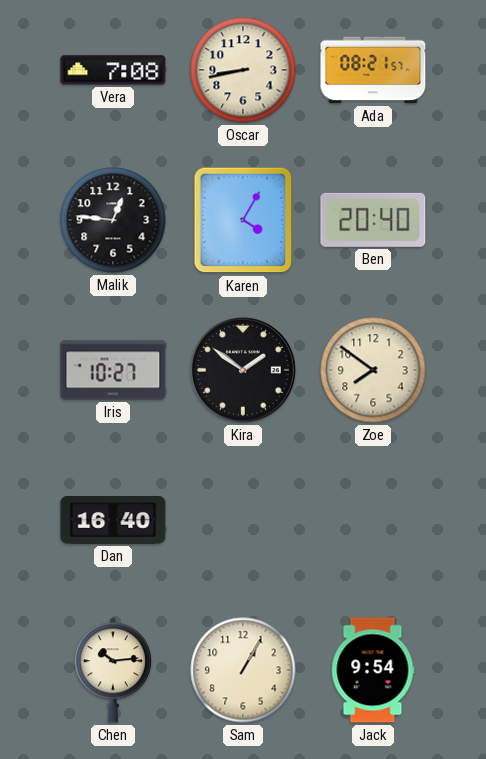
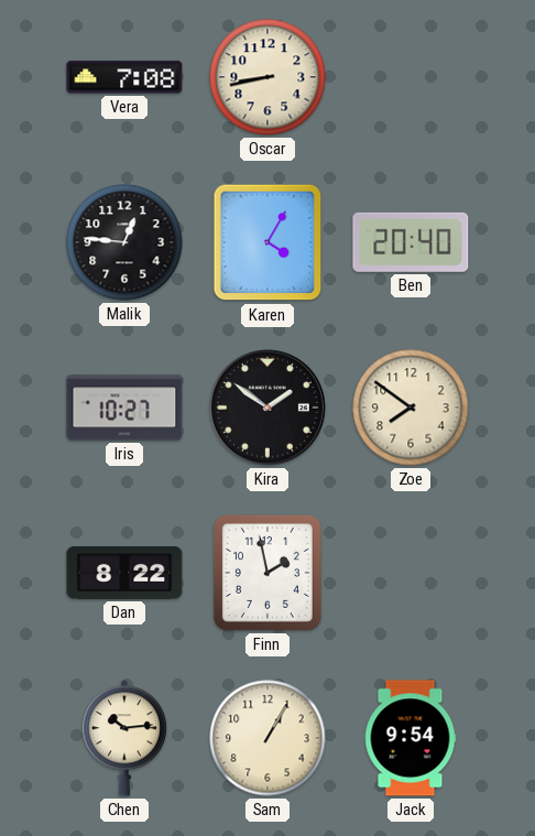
Ada: 08:21 -> none
Dan: 16:40 -> 8:22
Finn: none -> 1:58
